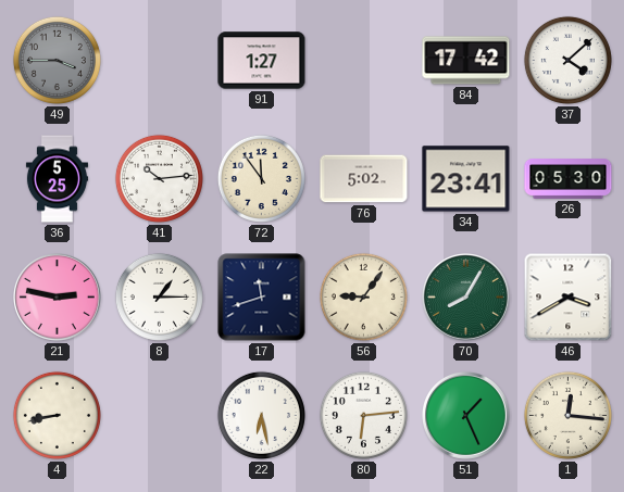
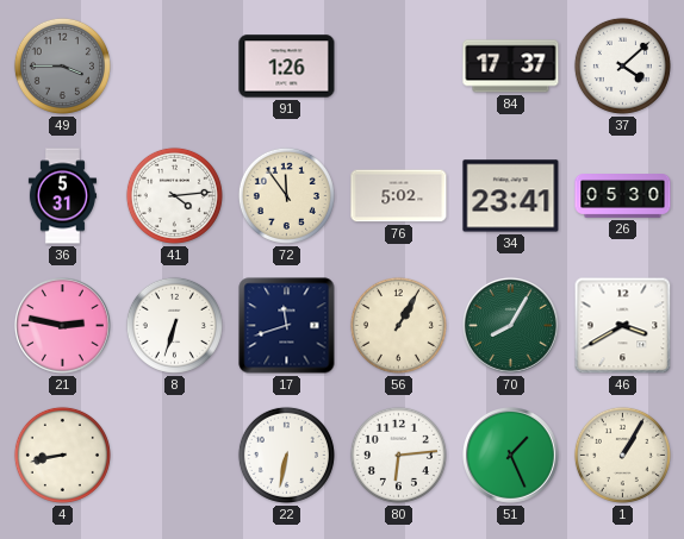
91: 1:27 -> 1:26
84: 17:42 -> 17:37
36: 5:25 -> 5:31
41: 10:14 -> 4:14
8: 1:15 -> 6:33
56: 9:06 -> 1:05
22: 6:28 -> 6:32
1: 12:16 -> 1:05
